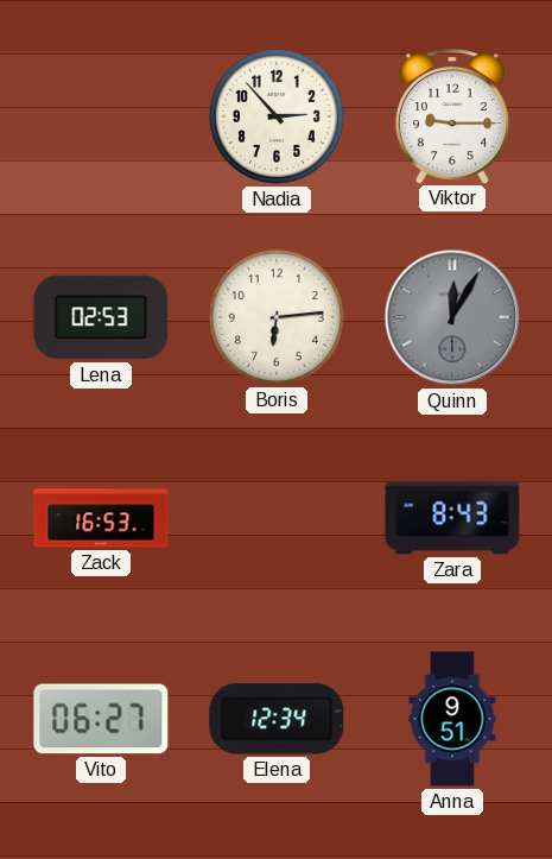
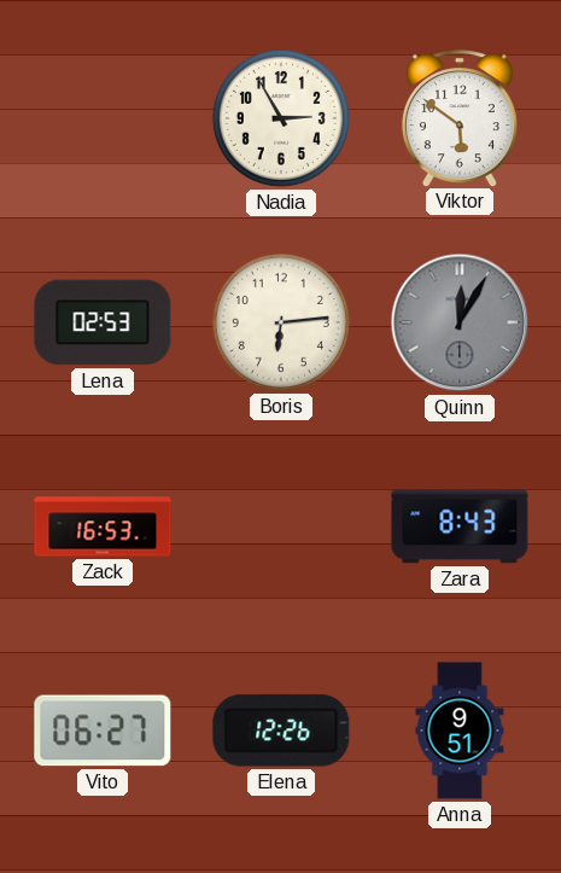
Nadia: 2:53 -> 2:55
Viktor: 9:15 -> 5:51
Elena: 12:34 -> 12:26
